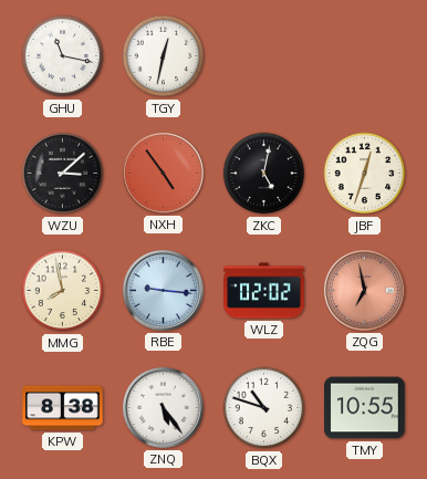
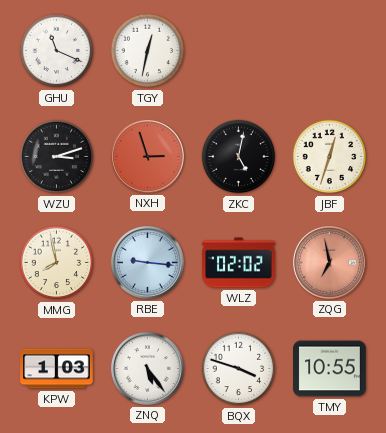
GHU: 11:17 -> 11:19
WZU: 3:08 -> 3:12
NXH: 4:54 -> 2:57
KPW: 8:38 -> 1:03
BQX: 10:48 -> 3:48
